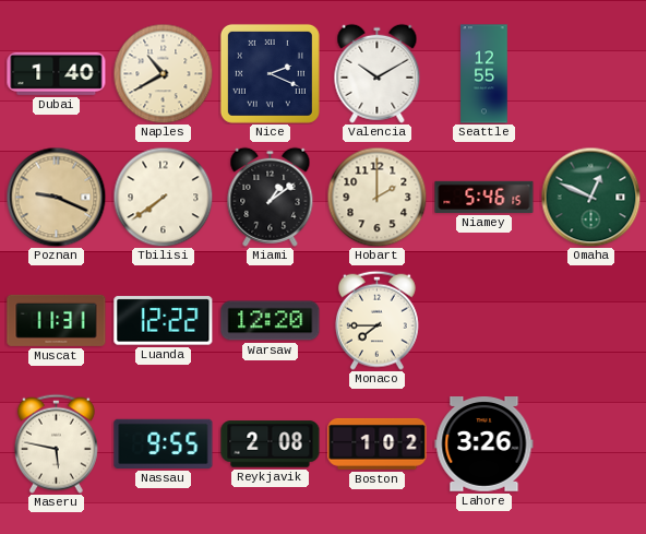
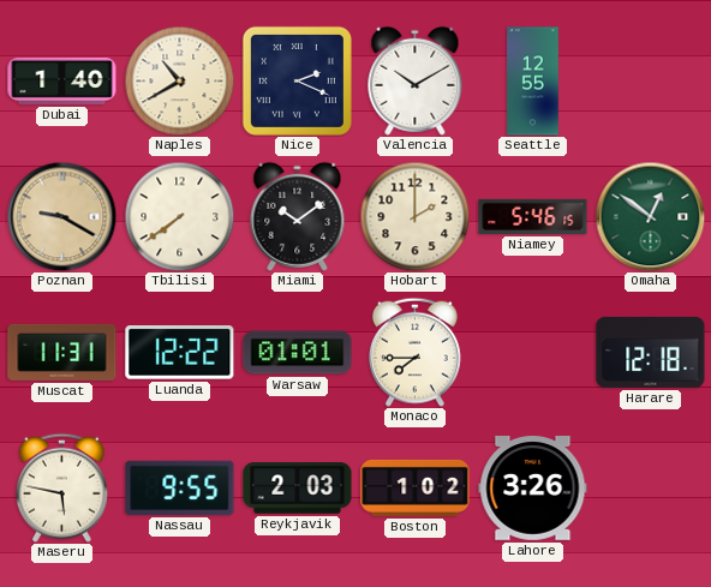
Poznan: 9:19 -> 9:20
Miami: 1:09 -> 10:09
Omaha: 12:49 -> 12:51
Warsaw: 12:20 -> 01:01
Harare: none -> 12:18
Reykjavik: 2:08 -> 2:03
